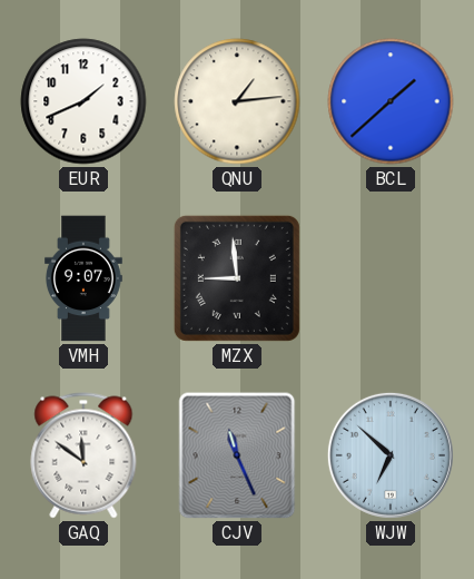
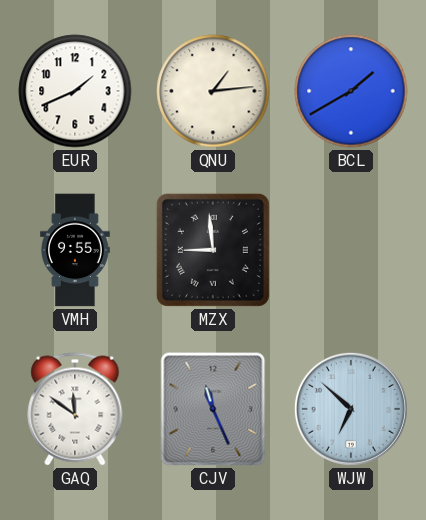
BCL: 1:38 -> 1:40
VMH: 9:07 -> 9:55
